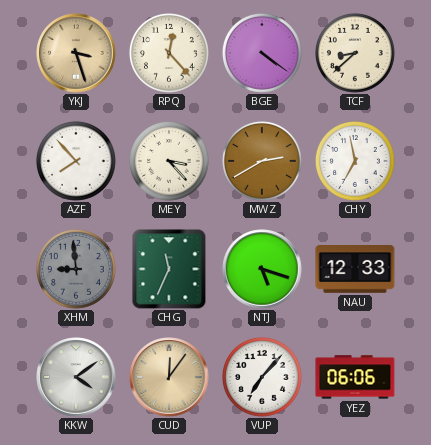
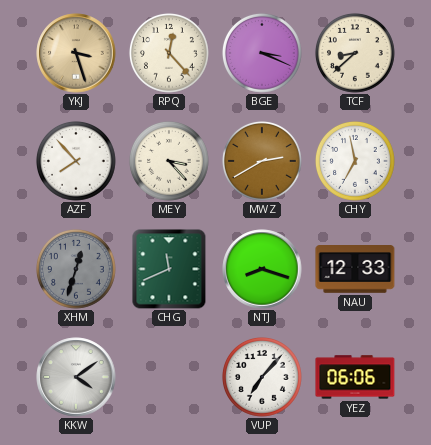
BGE: 4:21 -> 3:19
XHM: 8:59 -> 12:33
CHG: 11:34 -> 11:41
NTJ: 5:18 -> 8:18
CUD: 12:06 -> none
